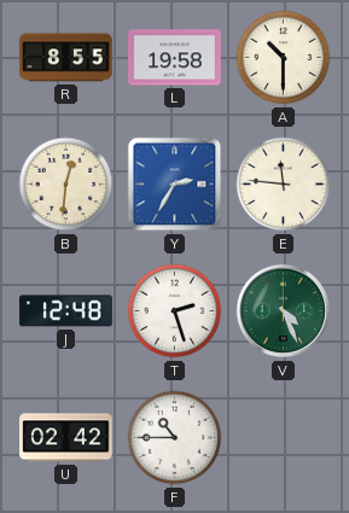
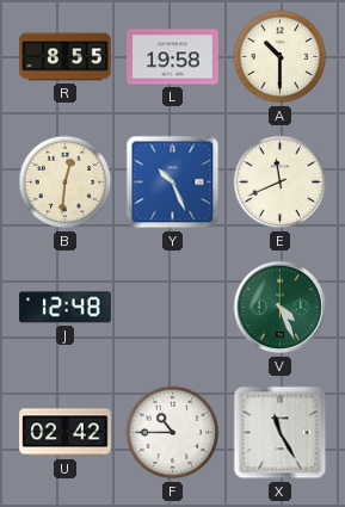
Y: 2:35 -> 10:26
E: 11:46 -> 11:41
T: 2:27 -> none
X: none -> 11:25
